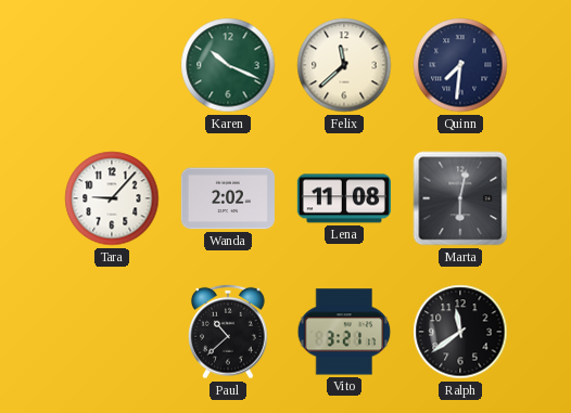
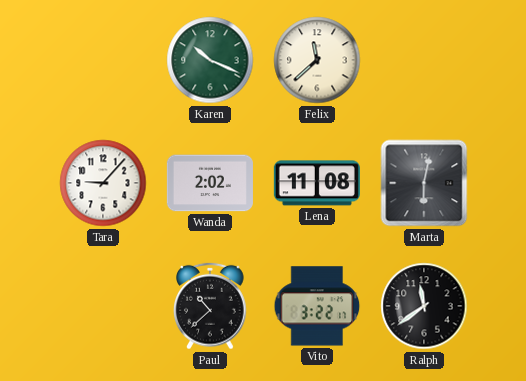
Quinn: 7:31 -> none
Vito: 3:21 -> 3:22
